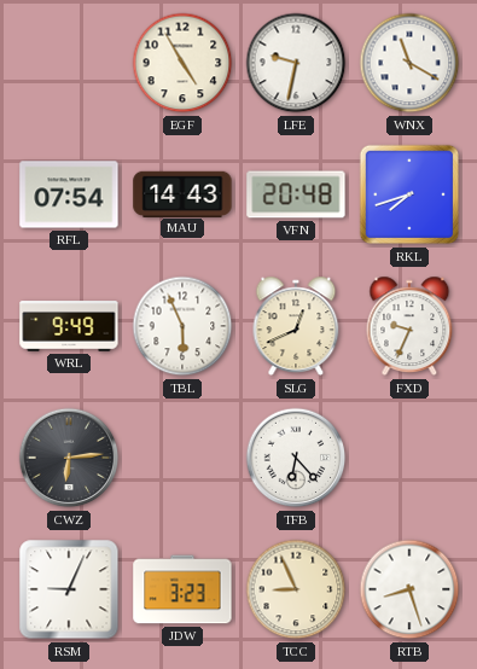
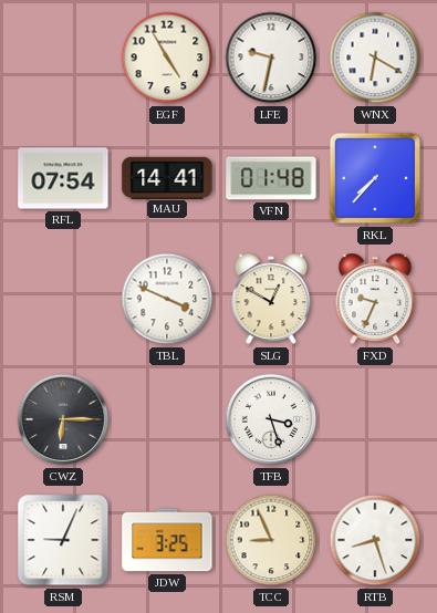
WNX: 11:20 -> 6:20
MAU: 14:43 -> 14:41
VFN: 20:48 -> 01:48
RKL: 7:42 -> 7:37
WRL: 9:49 -> none
TBL: 5:56 -> 3:49
SLG: 12:41 -> 12:50
CWZ: 6:14 -> 6:15
TFB: 6:23 -> 3:27
JDW: 3:23 -> 3:25
